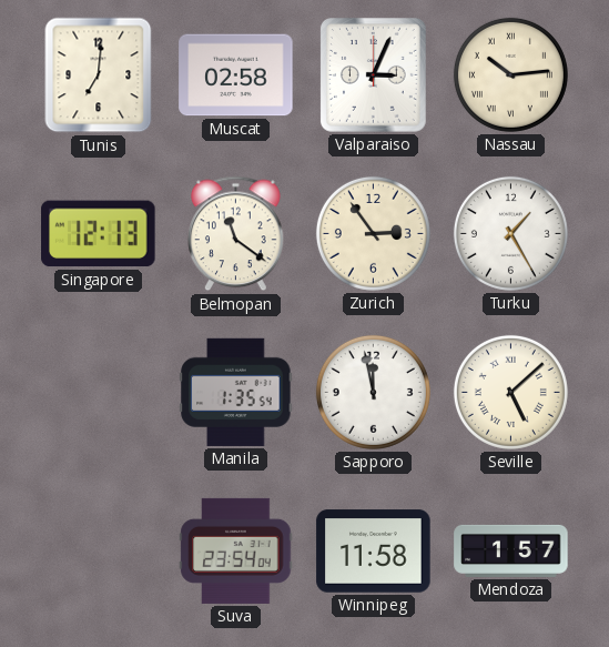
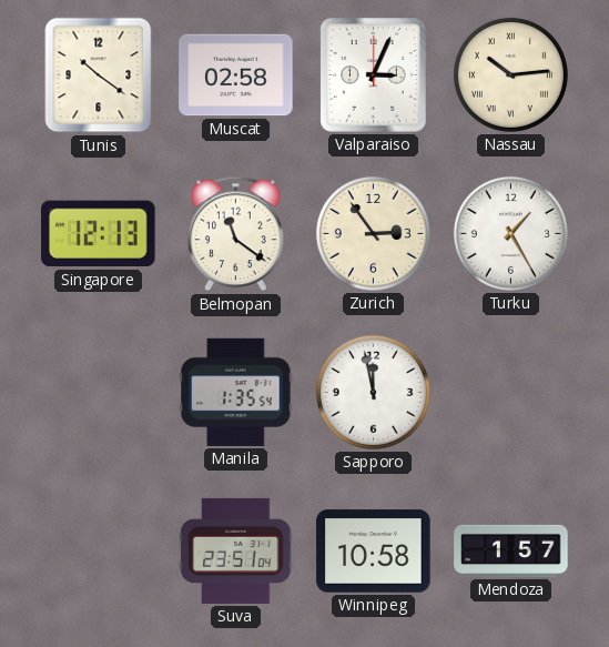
Tunis: 7:01 -> 10:21
Seville: 5:08 -> none
Suva: 23:54 -> 23:51
Winnipeg: 11:58 -> 10:58
